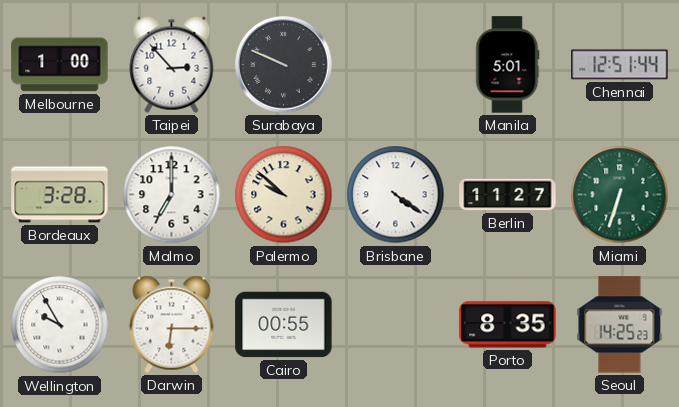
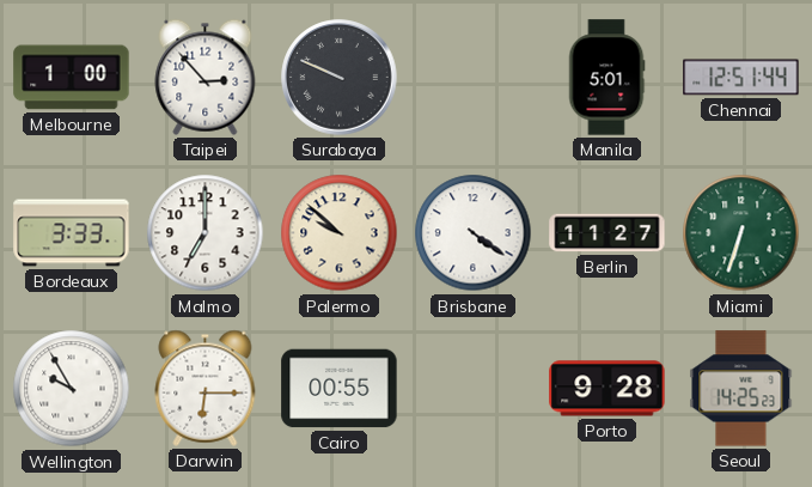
Bordeaux: 3:28 -> 3:33
Porto: 8:35 -> 9:28
